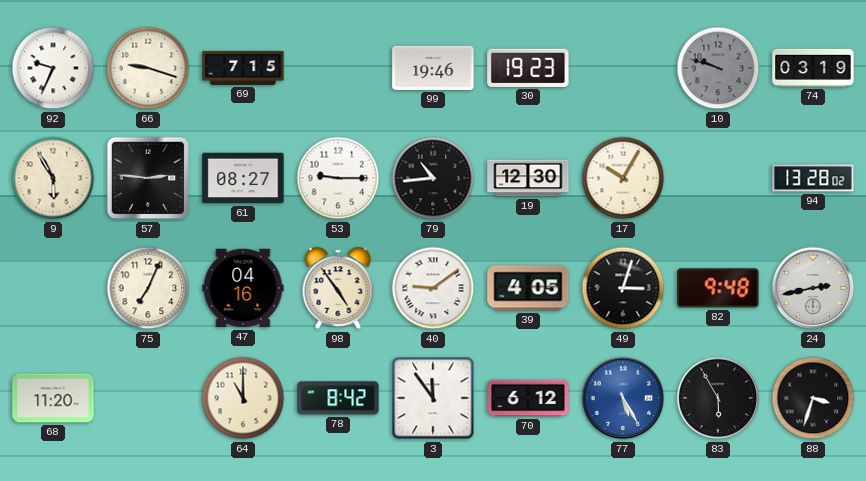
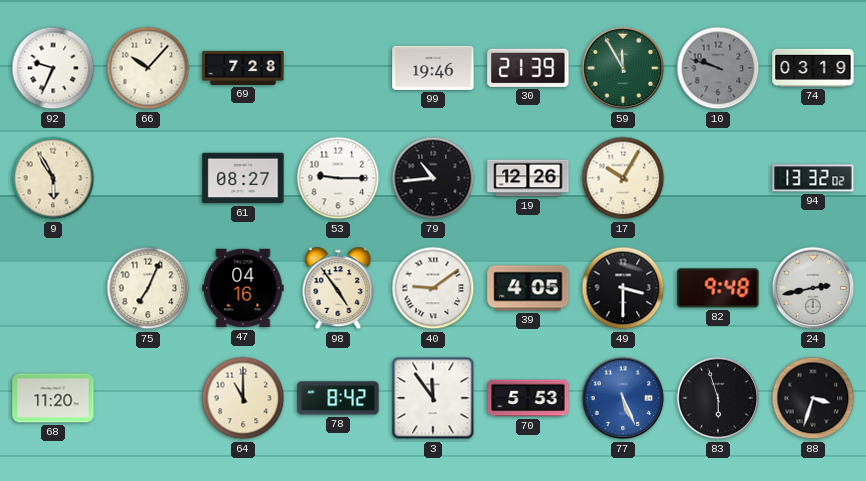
66: 9:18 -> 10:07
69: 7:15 -> 7:28
30: 19:23 -> 21:39
59: none -> 11:55
57: 2:46 -> none
19: 12:30 -> 12:26
94: 13:28 -> 13:32
49: 3:03 -> 3:30
70: 6:12 -> 5:53
77: 5:25 -> 5:26
83: 5:55 -> 5:57
